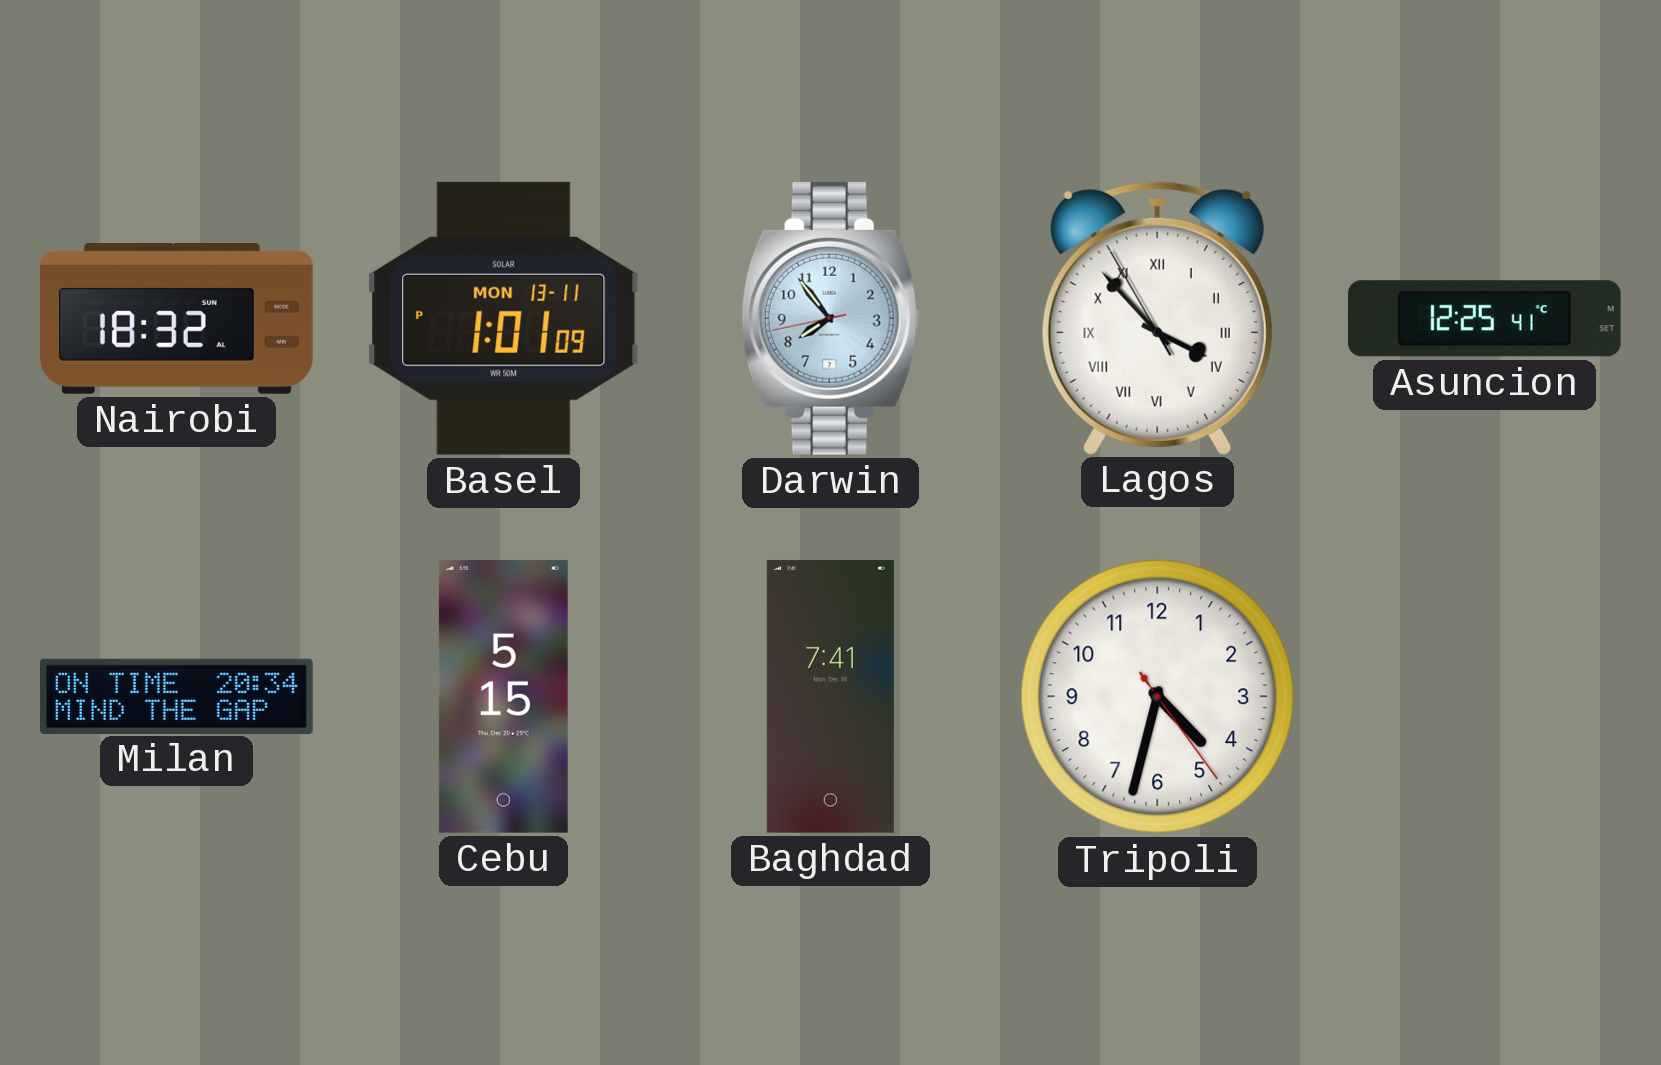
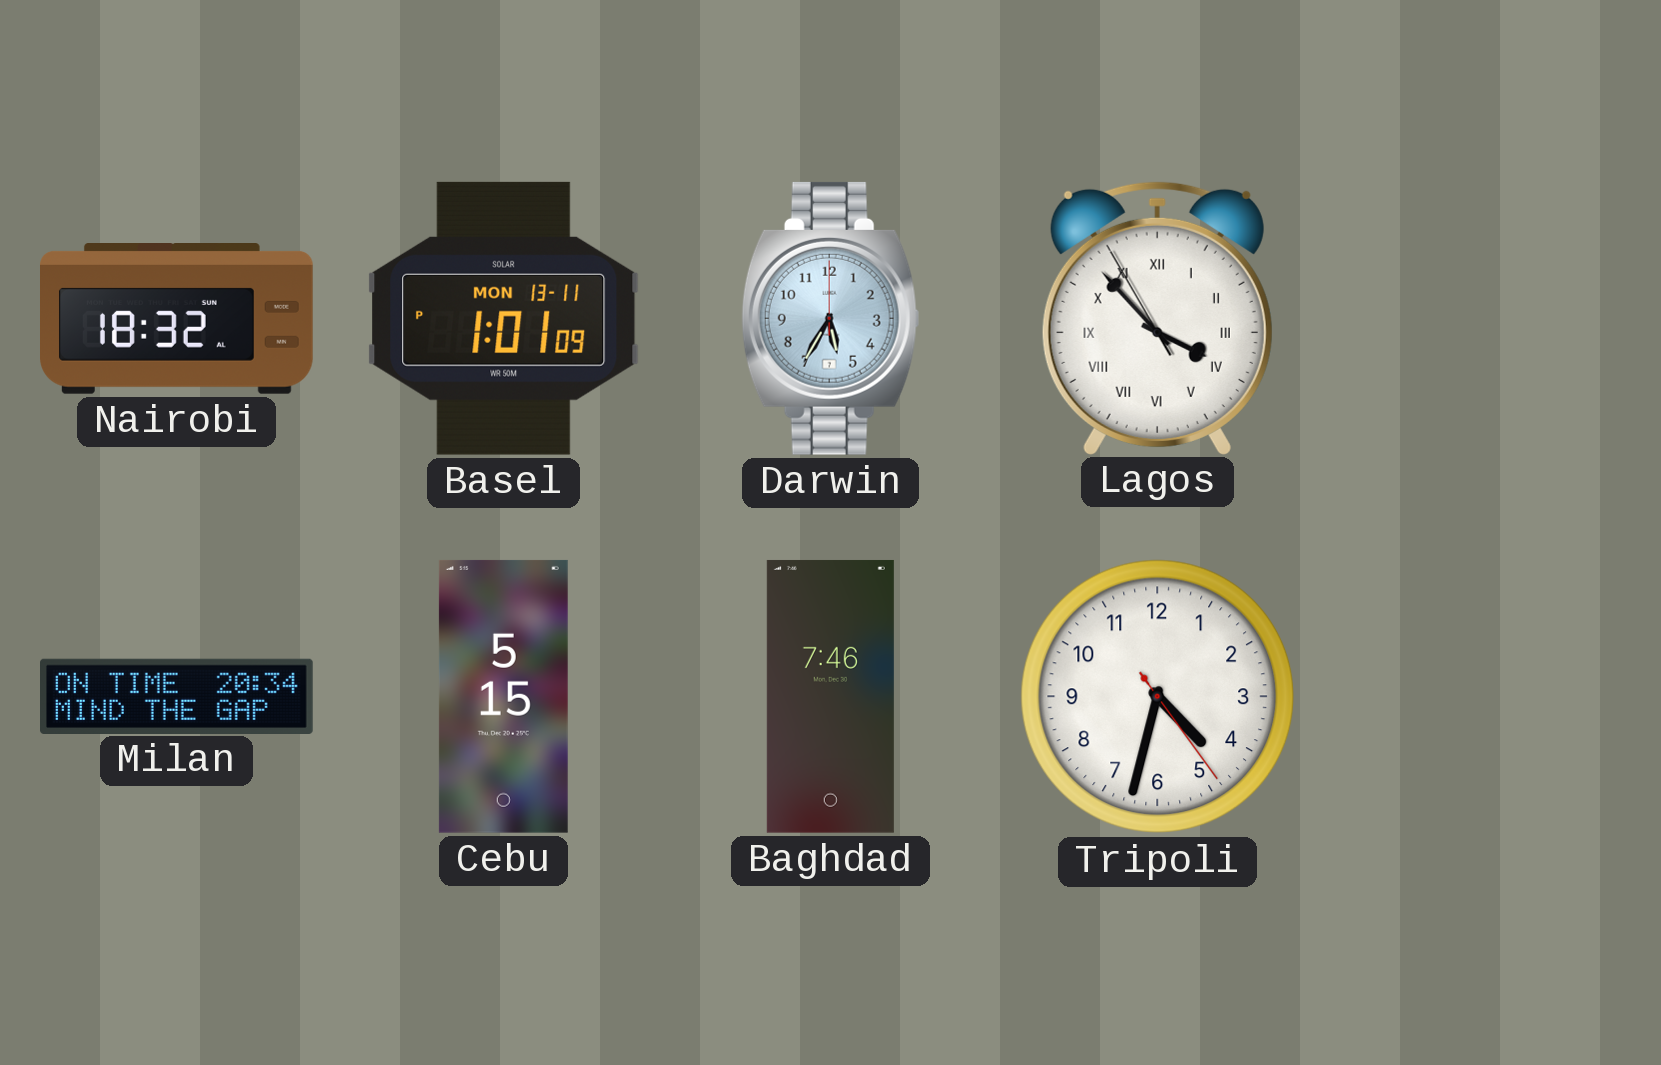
Darwin: 7:53 -> 5:35
Asuncion: 12:25 -> none
Baghdad: 7:41 -> 7:46
